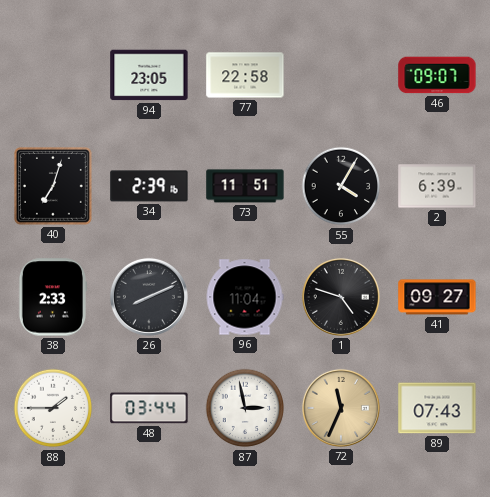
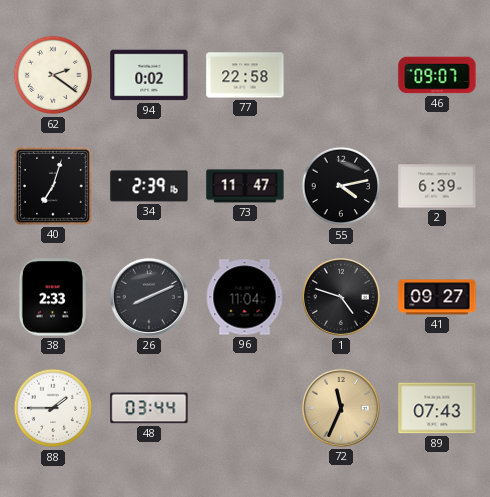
62: none -> 2:21
94: 23:05 -> 0:02
73: 11:51 -> 11:47
55: 4:05 -> 4:13
87: 2:58 -> none
